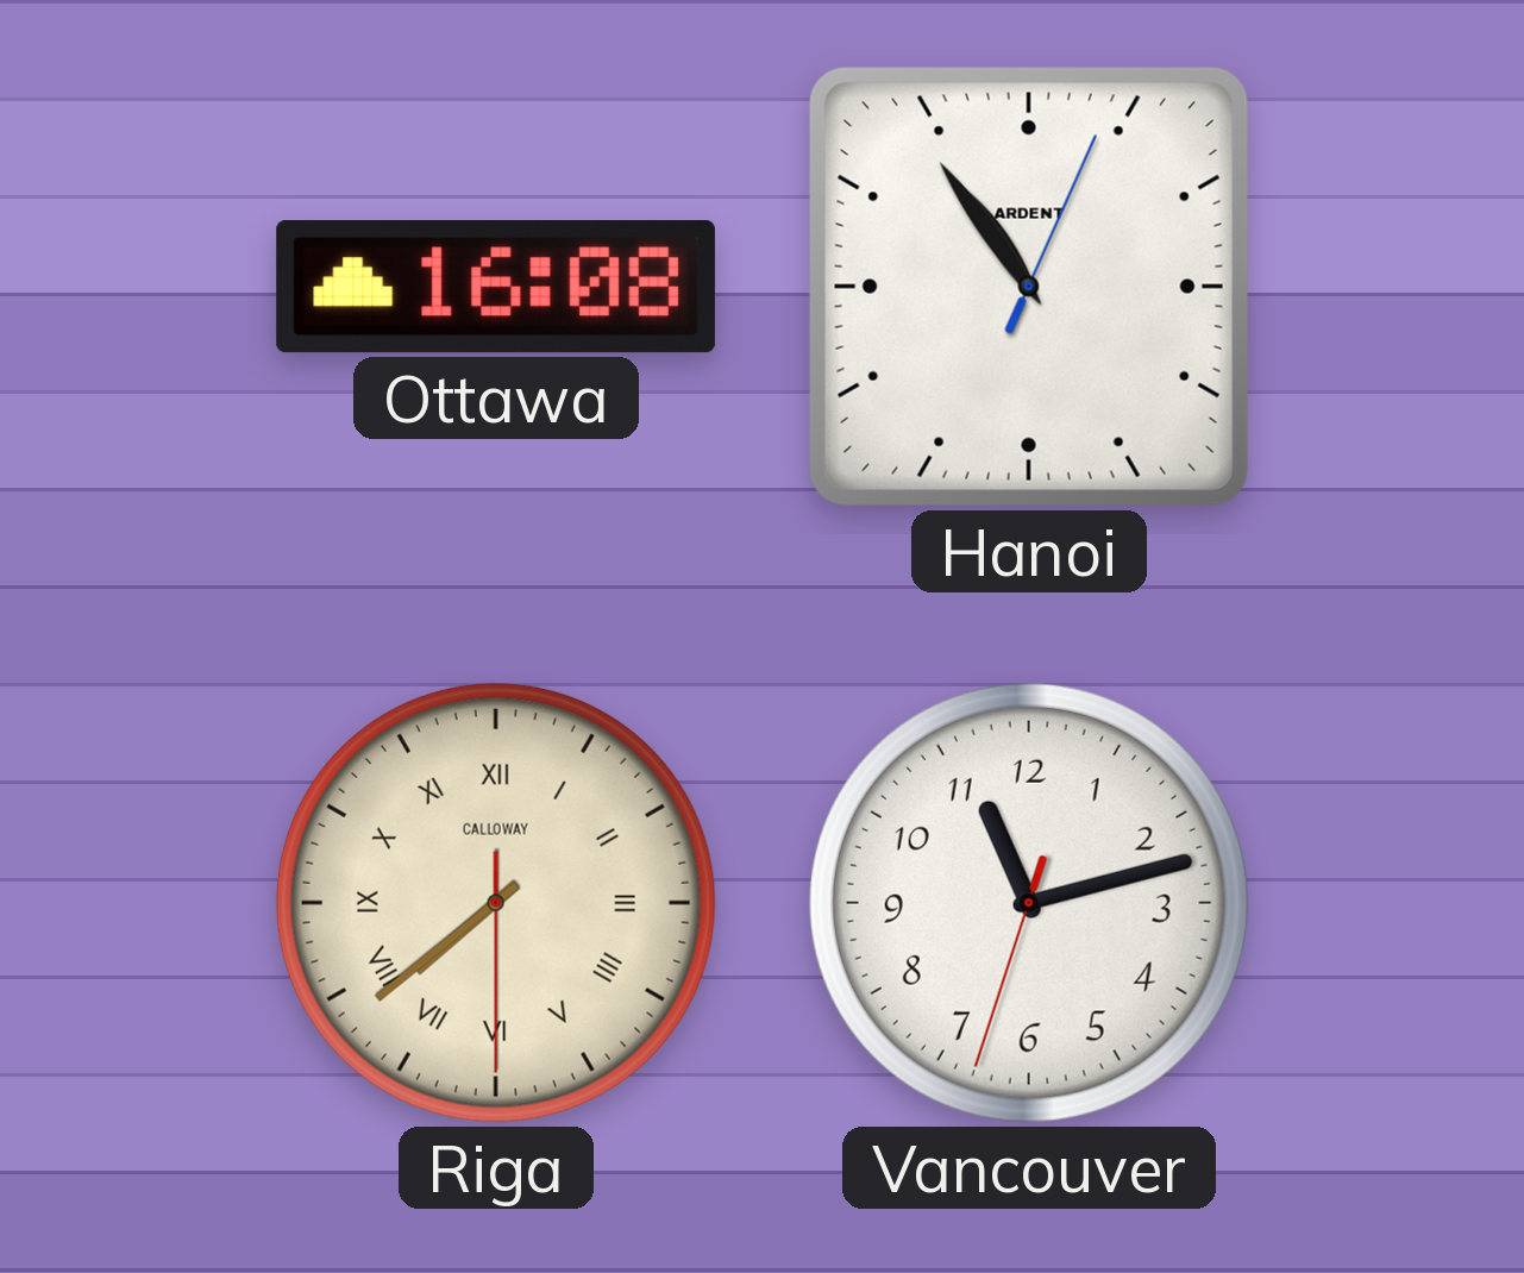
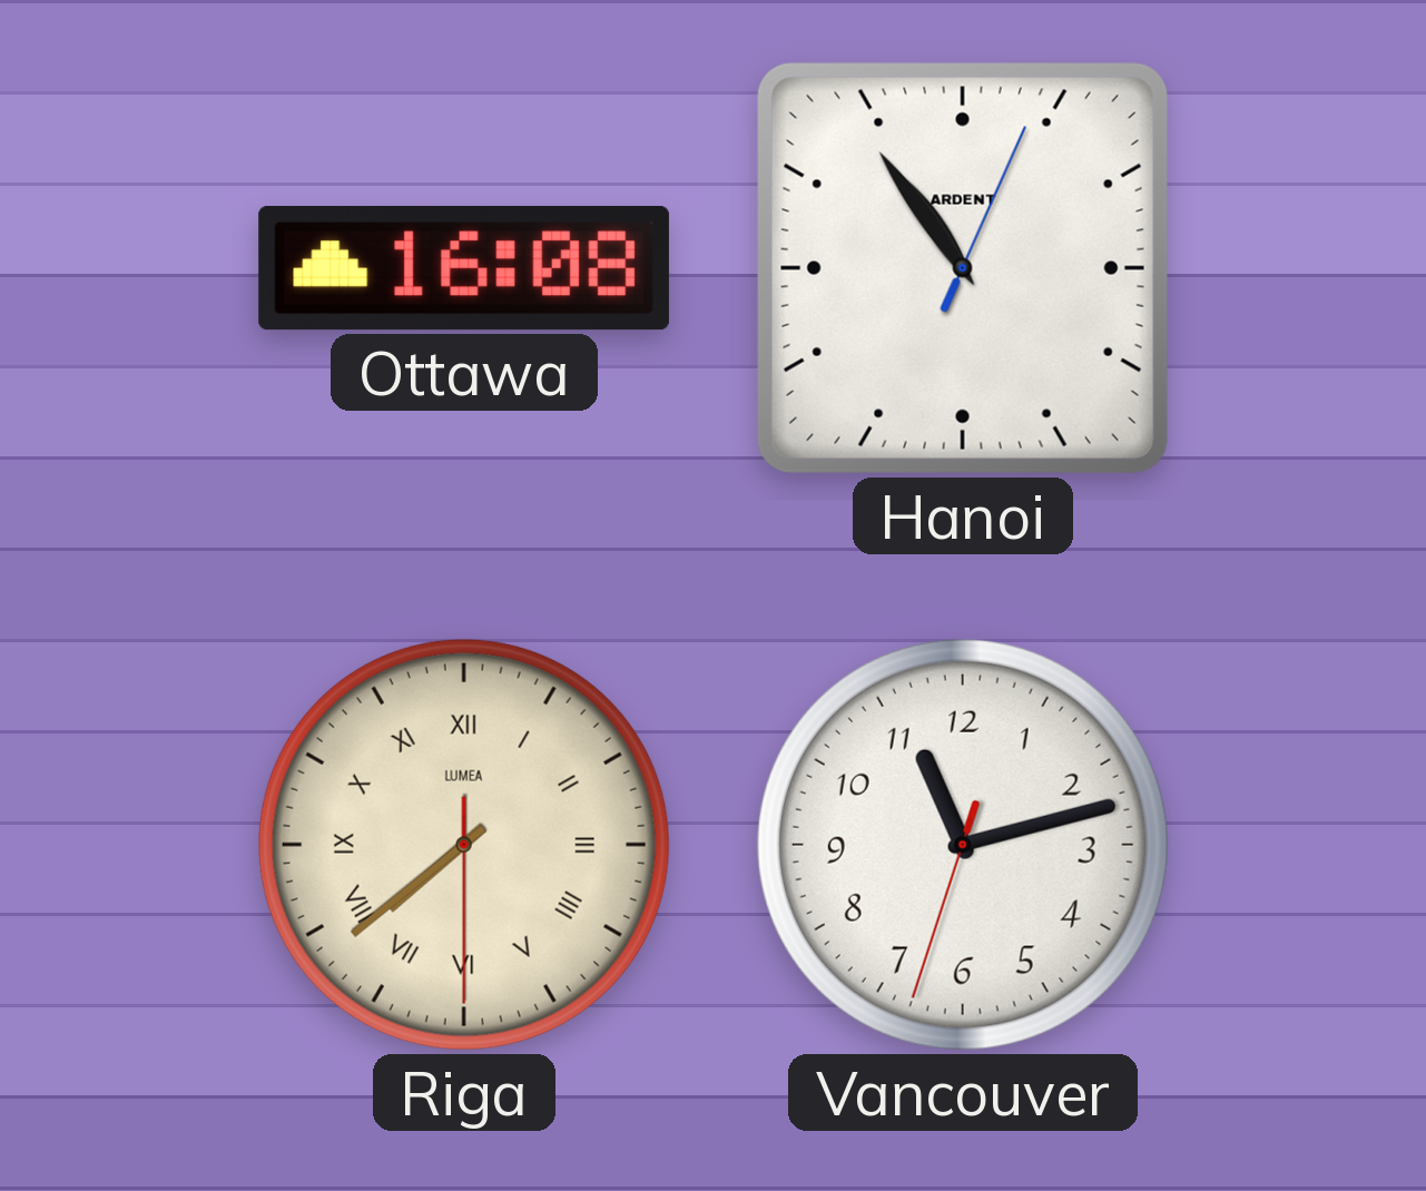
Riga brand: CALLOWAY -> LUMEA
